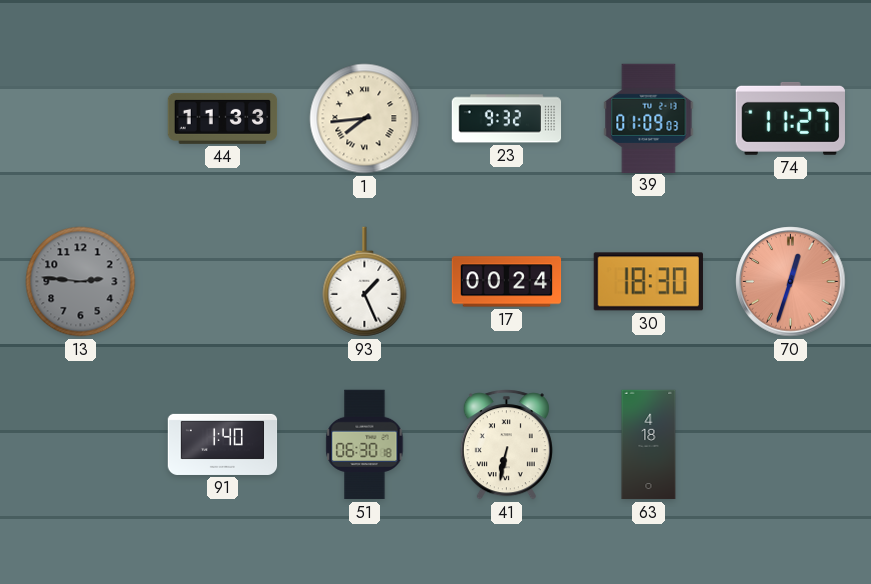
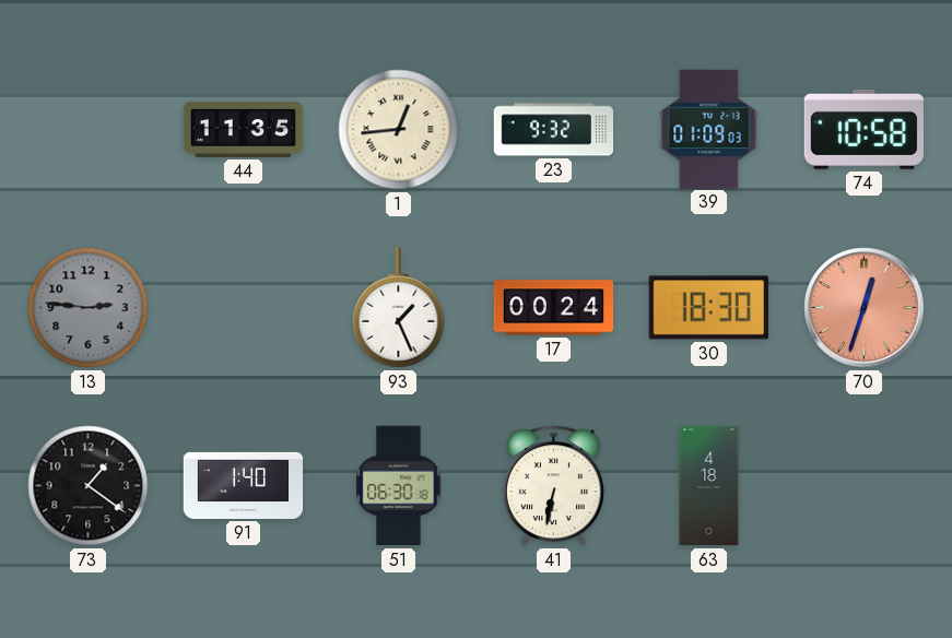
44: 11:33 -> 11:35
1: 7:44 -> 12:44
74: 11:27 -> 10:58
73: none -> 1:21
